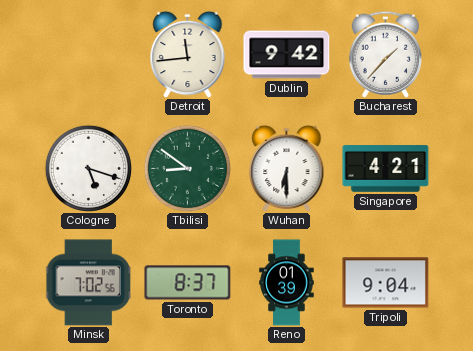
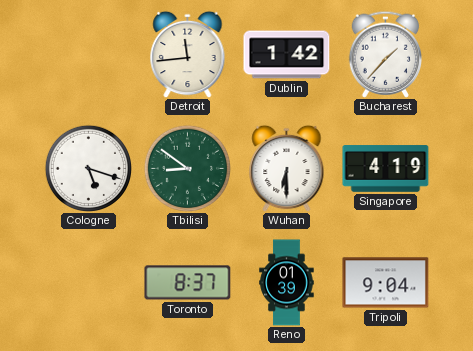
Dublin: 9:42 -> 1:42
Singapore: 4:21 -> 4:19
Minsk: 7:02 -> none
